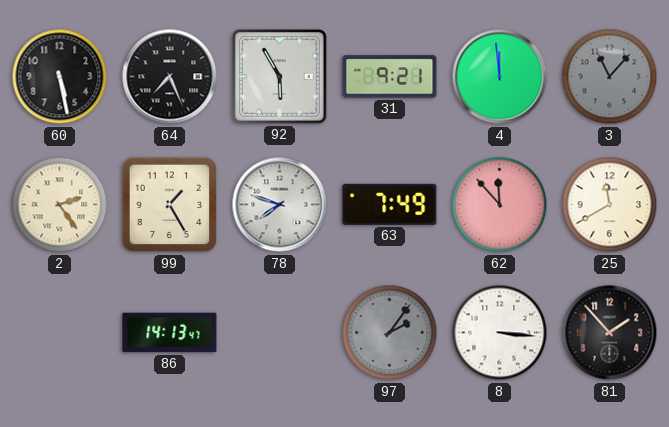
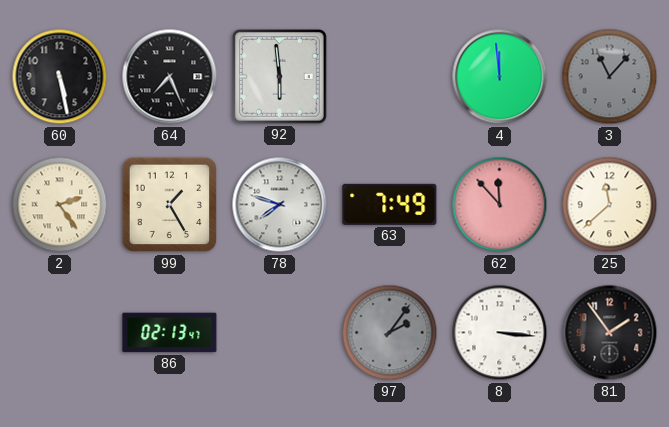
92: 5:55 -> 5:59
31: 9:21 -> none
25: 11:40 -> 11:38
86: 14:13 -> 02:13
81: 1:53 -> 1:54
